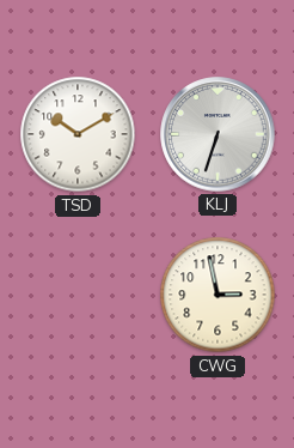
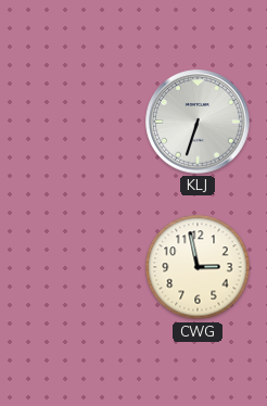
TSD: 10:10 -> none
